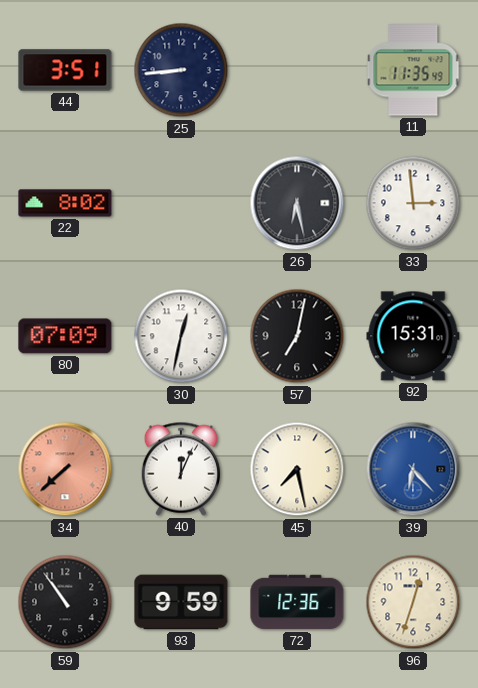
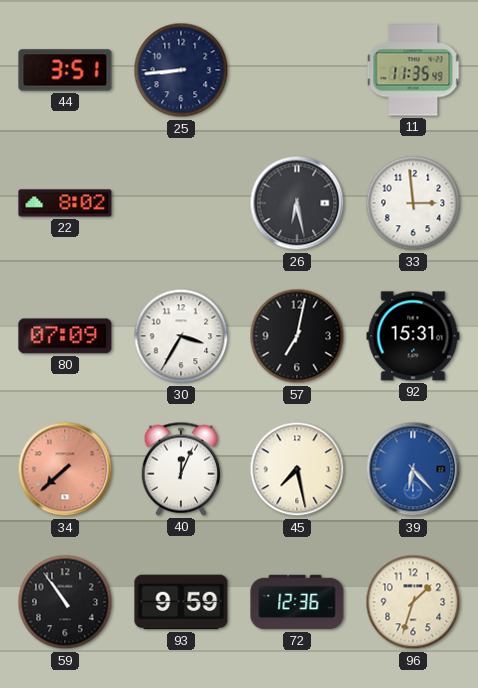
30: 12:32 -> 3:35
96: 12:33 -> 1:33
